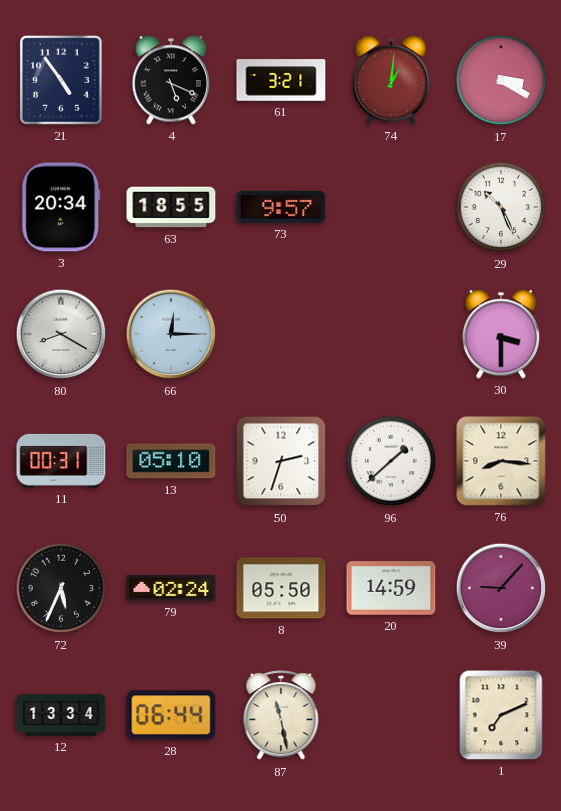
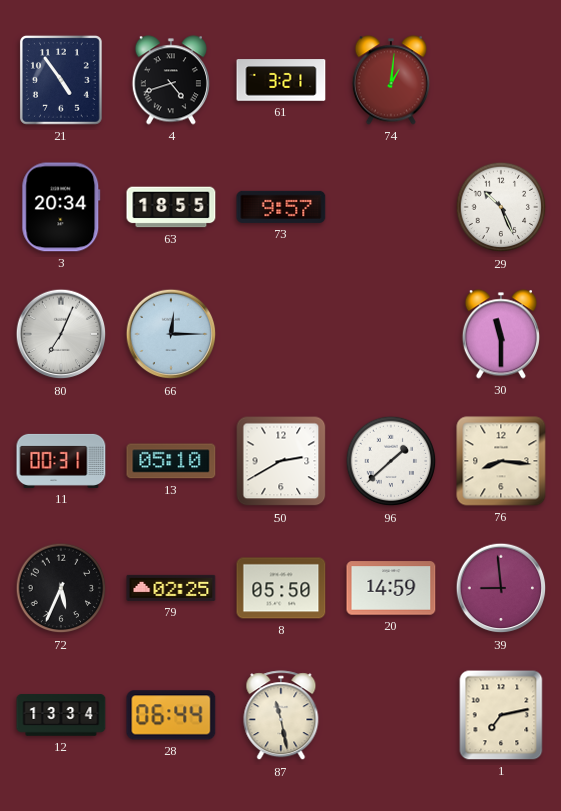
4: 5:19 -> 4:42
17: 3:20 -> none
80: 8:20 -> 7:04
30: 3:30 -> 11:30
50: 2:33 -> 2:40
79: 02:24 -> 02:25
39: 9:07 -> 8:59
1: 7:11 -> 7:13
